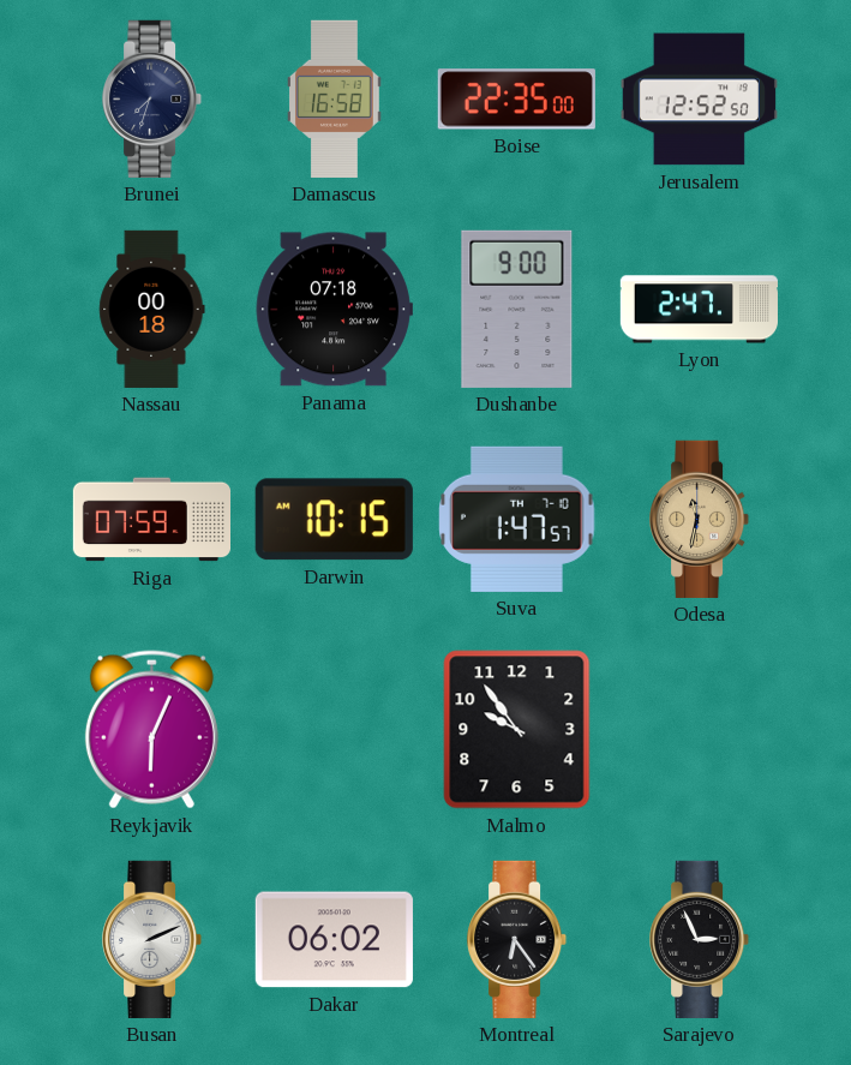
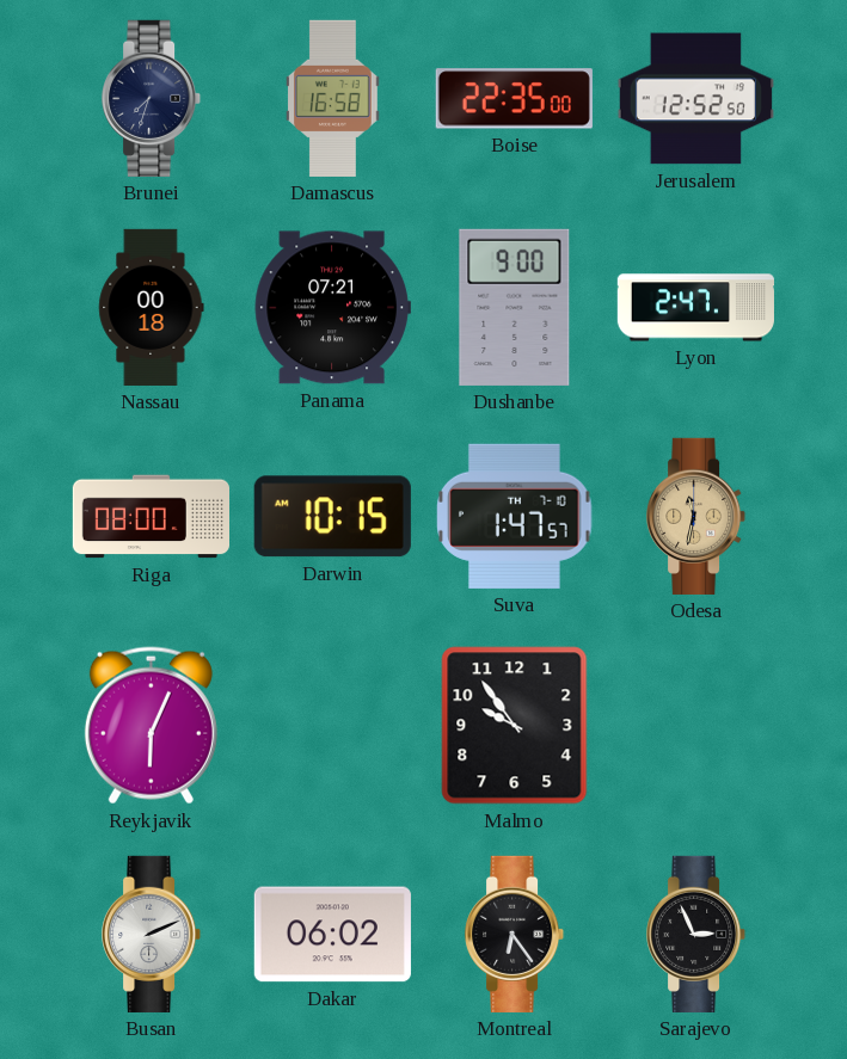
Panama: 07:18 -> 07:21
Riga: 07:59 -> 08:00
